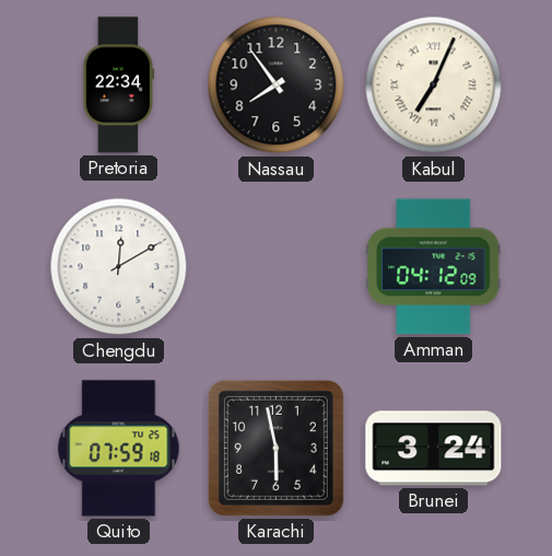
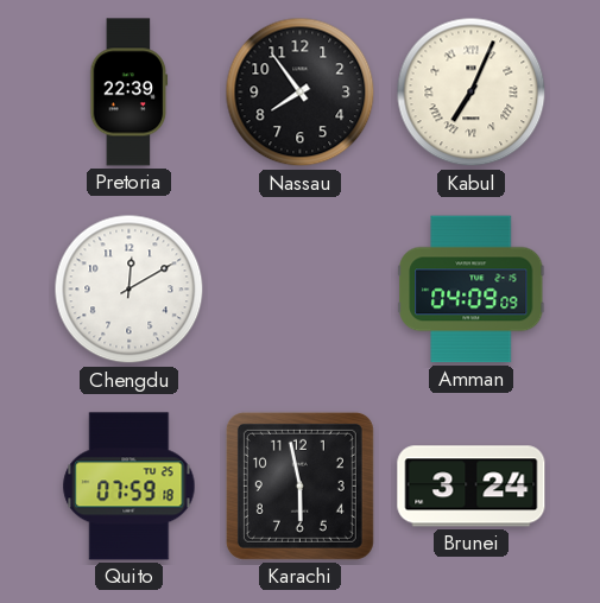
Pretoria: 22:34 -> 22:39
Amman: 04:12 -> 04:09
